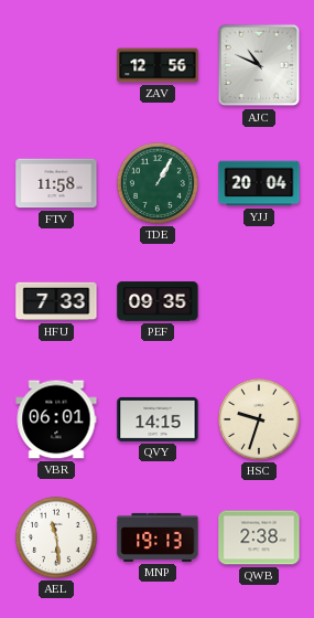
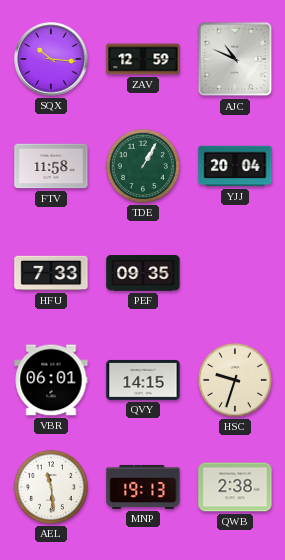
SQX: none -> 10:16
ZAV: 12:56 -> 12:59
